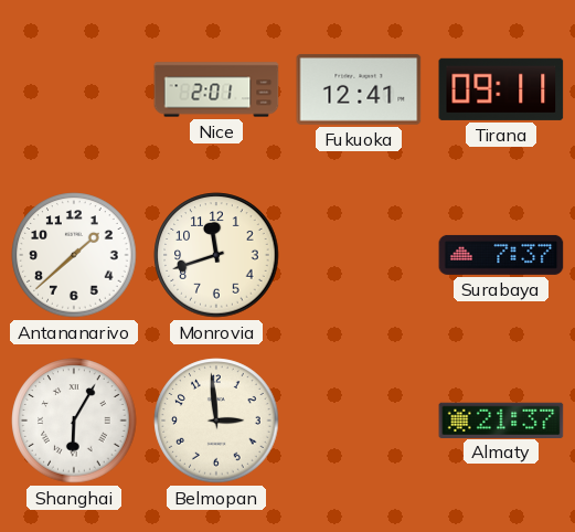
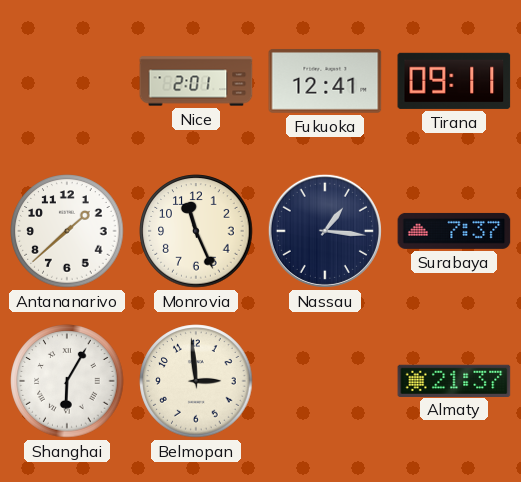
Monrovia: 11:42 -> 11:26
Nassau: none -> 1:16
